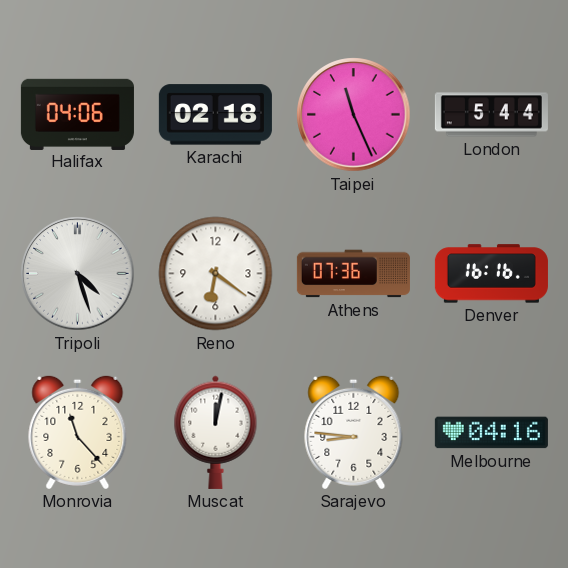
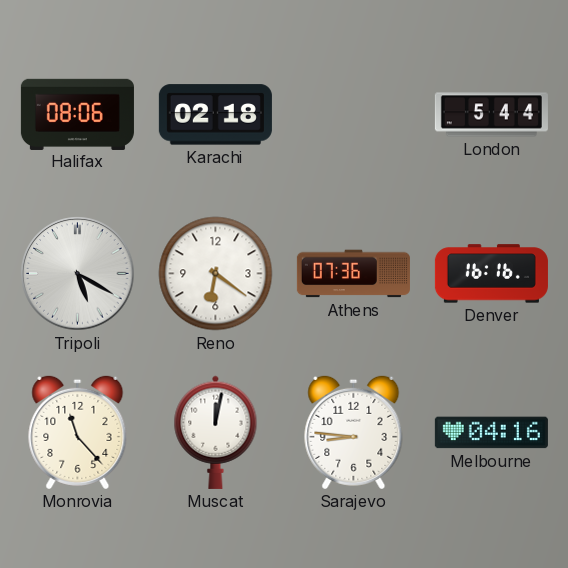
Halifax: 04:06 -> 08:06
Taipei: 11:26 -> none
Tripoli: 4:27 -> 5:20
